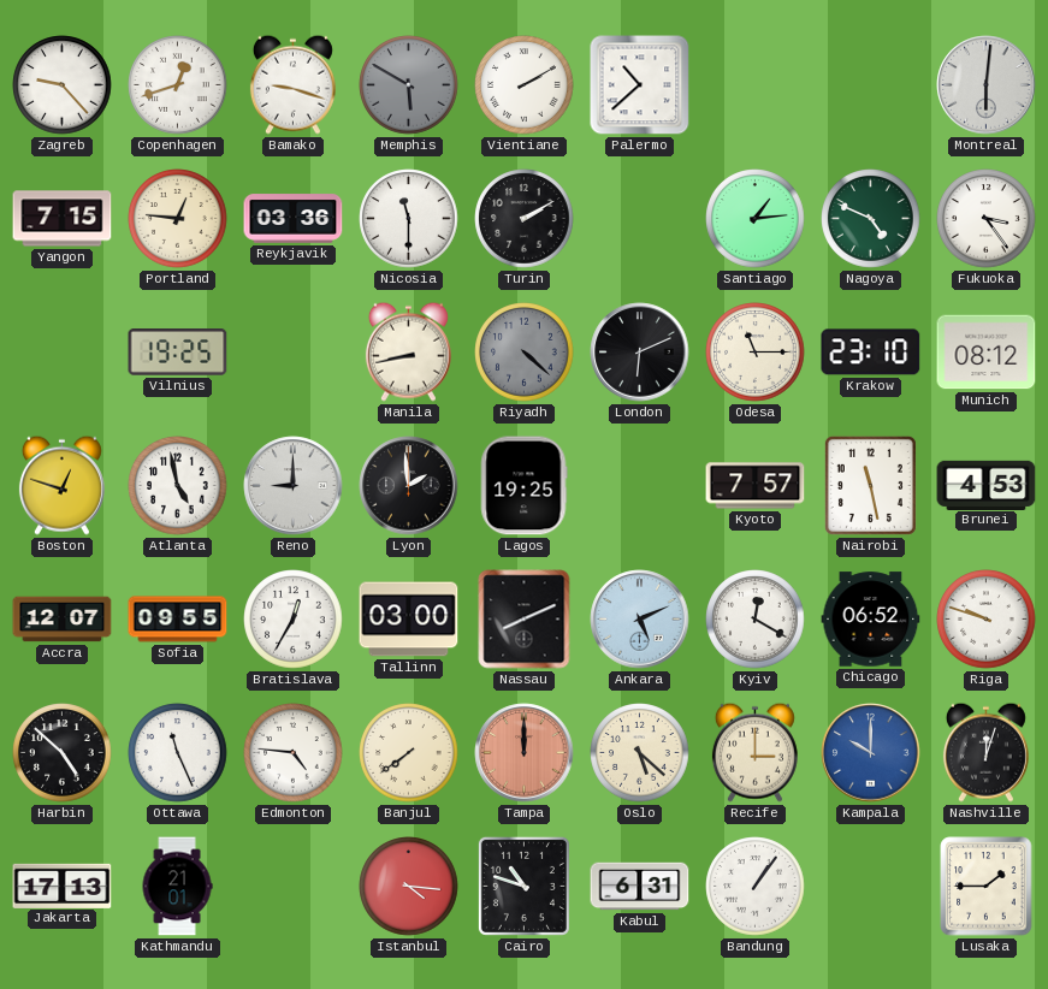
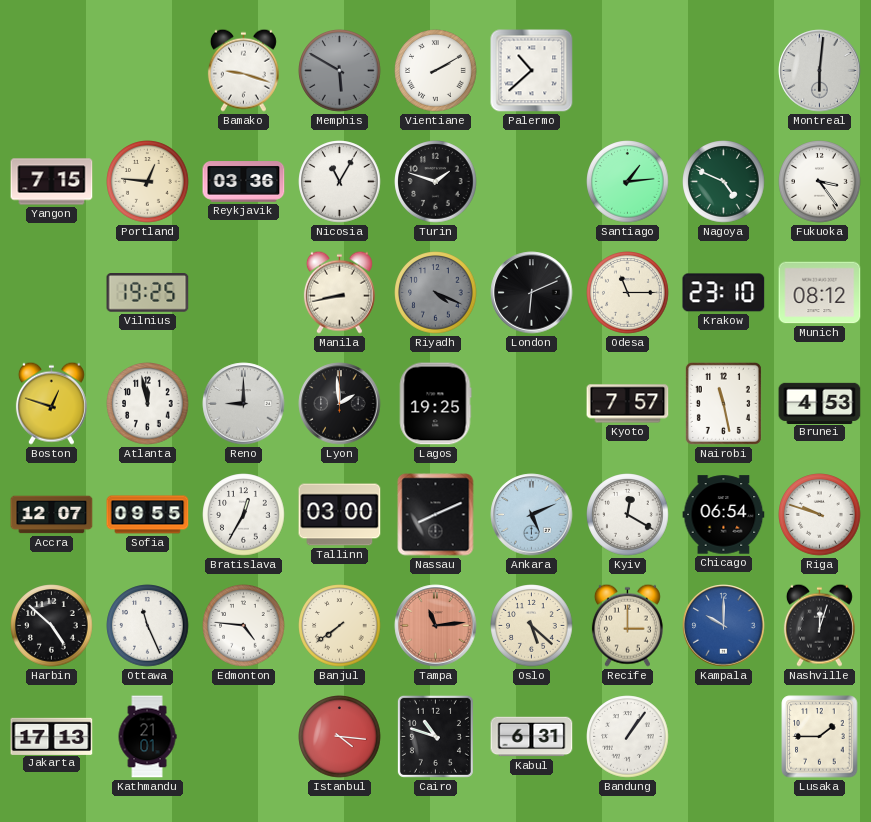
Zagreb: 9:23 -> none
Copenhagen: 12:42 -> none
Nicosia: 11:30 -> 11:05
Turin: 2:10 -> 1:48
Riyadh: 4:22 -> 4:19
Atlanta: 4:58 -> 11:58
Chicago: 06:52 -> 06:54
Tampa: 12:00 -> 11:14
